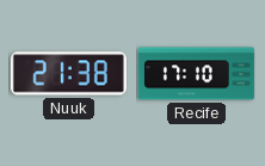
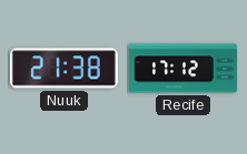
Recife: 17:10 -> 17:12
